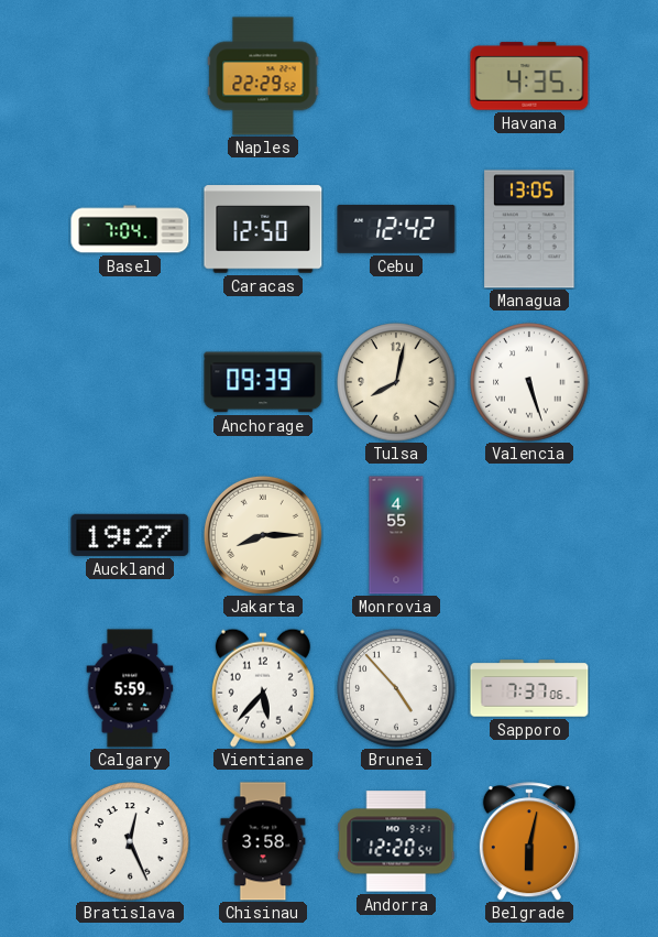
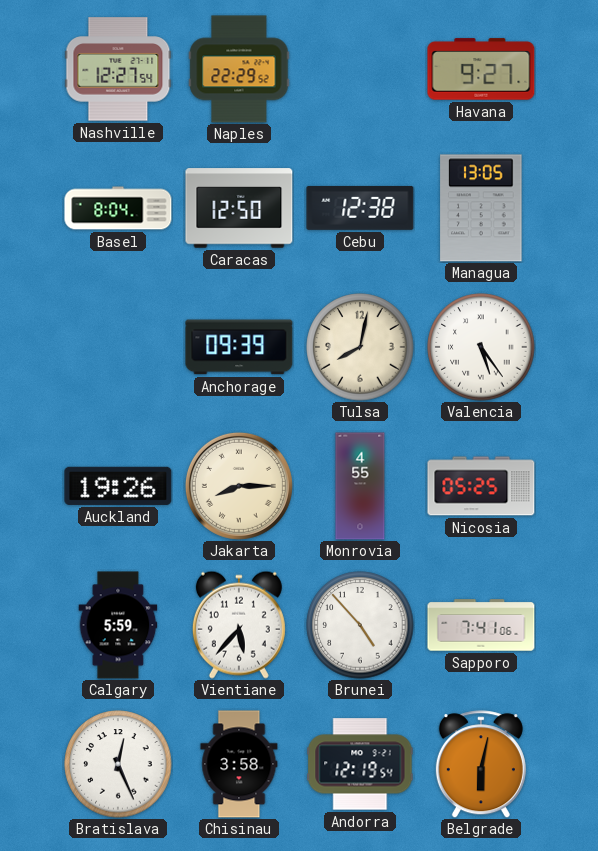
Nashville: none -> 12:27
Havana: 4:35 -> 9:27
Basel: 7:04 -> 8:04
Cebu: 12:42 -> 12:38
Valencia: 5:27 -> 5:24
Auckland: 19:27 -> 19:26
Nicosia: none -> 05:25
Sapporo: 7:37 -> 7:41
Andorra: 12:20 -> 12:19
